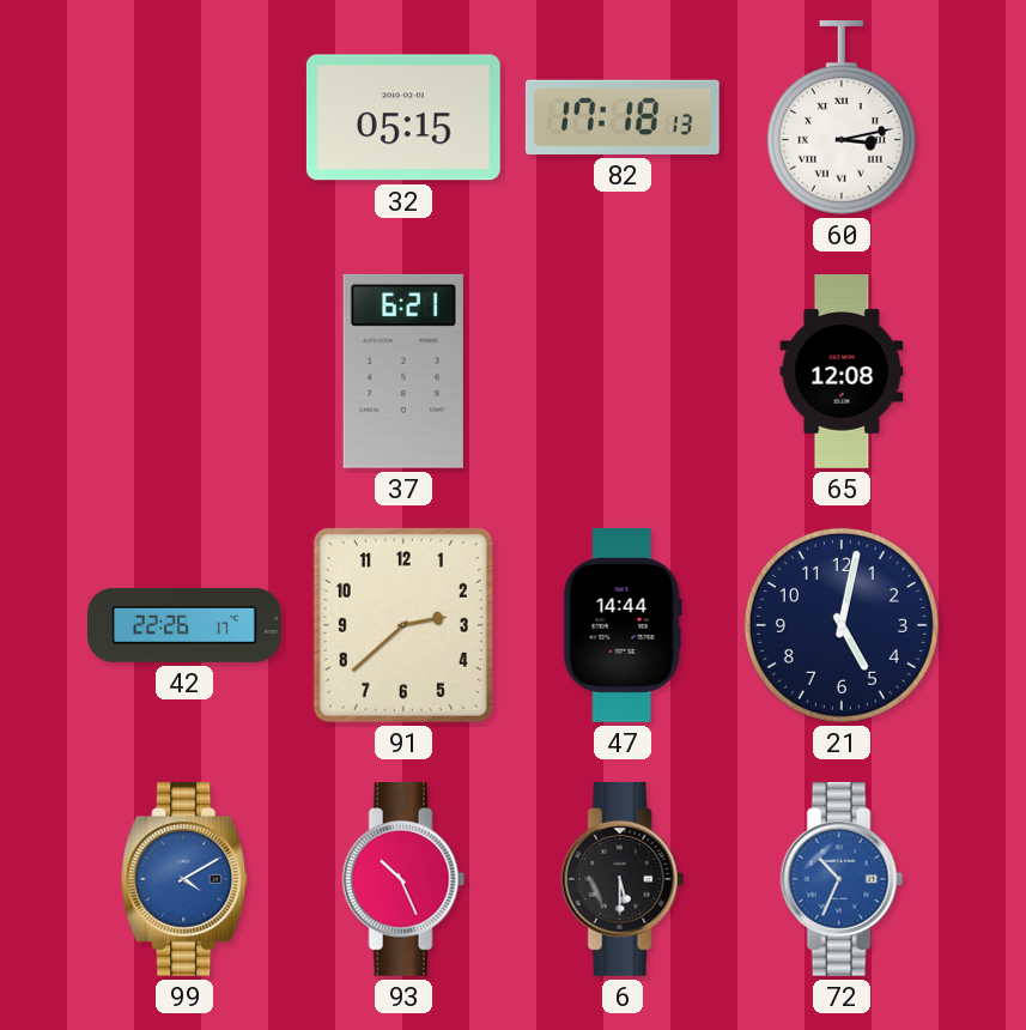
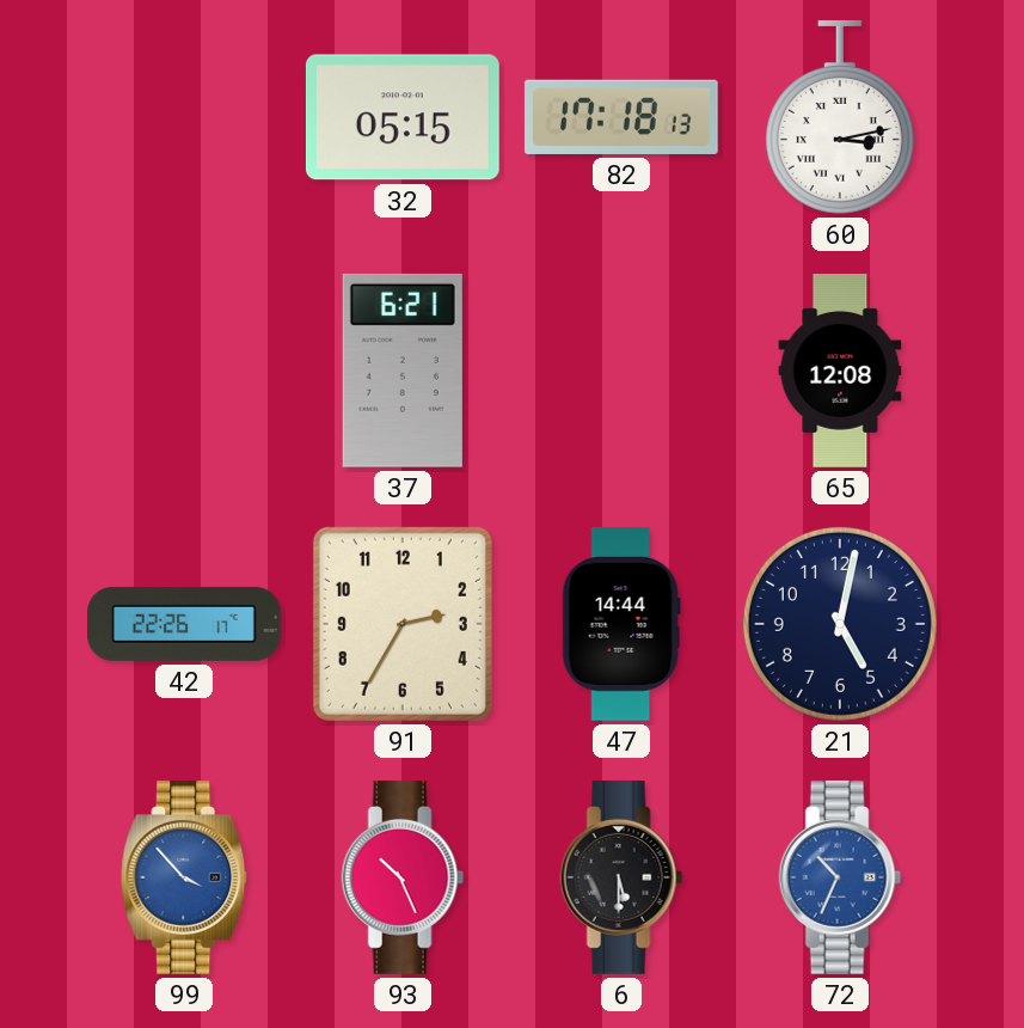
91: 2:38 -> 2:35
99: 4:10 -> 3:53
